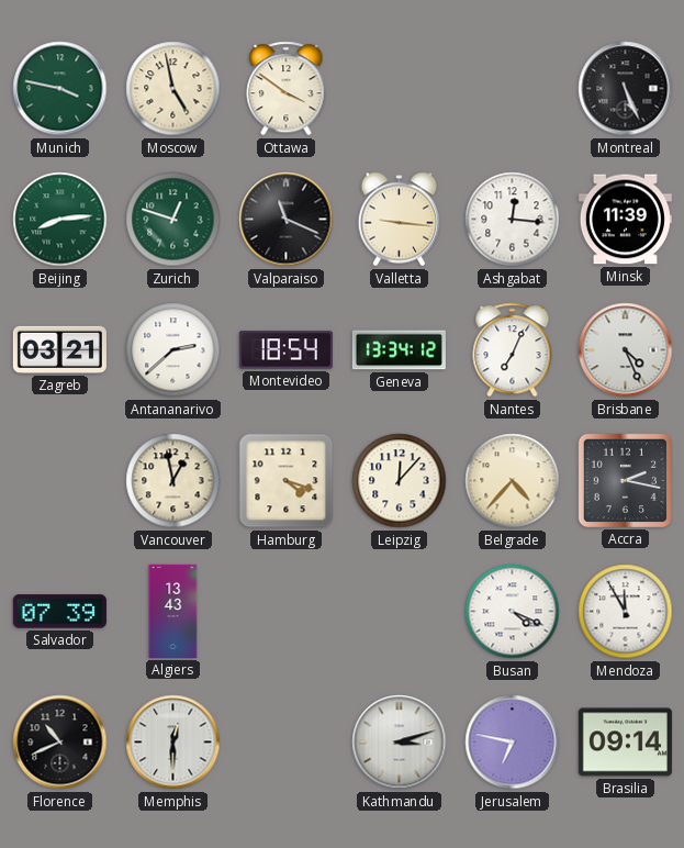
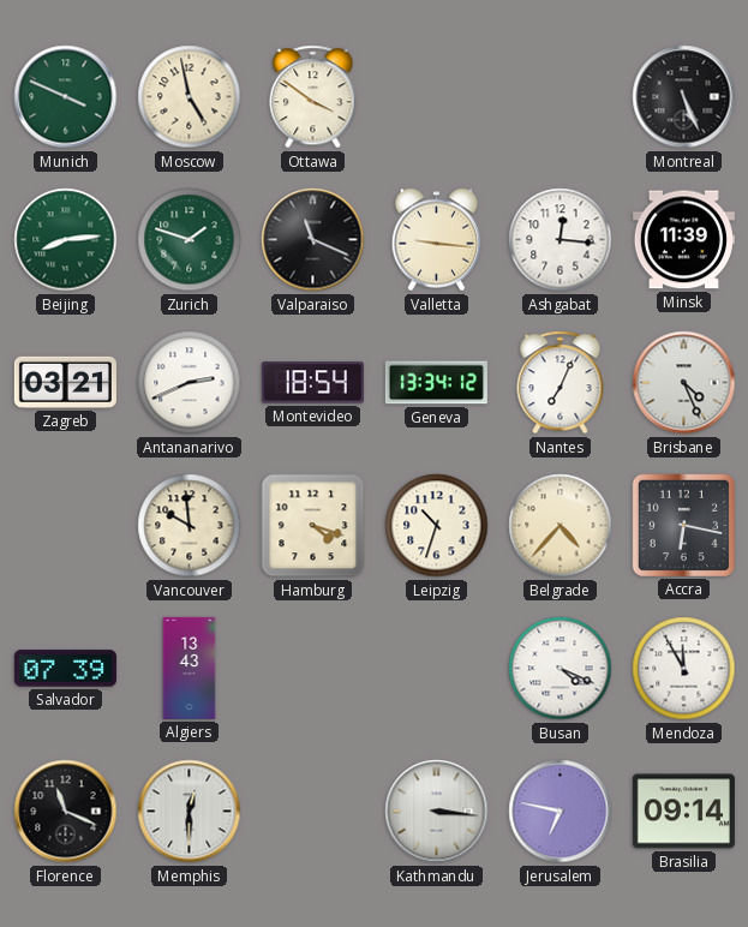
Munich: 3:47 -> 3:49
Zurich: 12:48 -> 1:48
Antananarivo: 2:38 -> 2:41
Vancouver: 12:58 -> 9:59
Leipzig: 12:07 -> 10:33
Accra: 2:17 -> 6:17
Florence: 10:41 -> 11:19
Kathmandu: 3:12 -> 3:16
